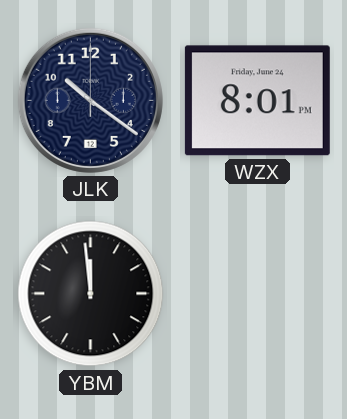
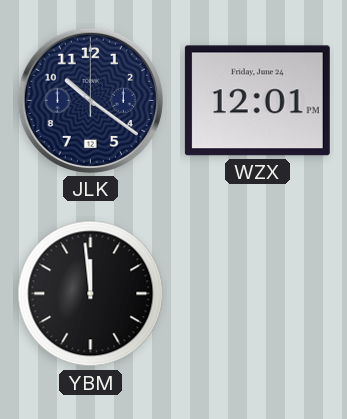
WZX: 8:01 -> 12:01
